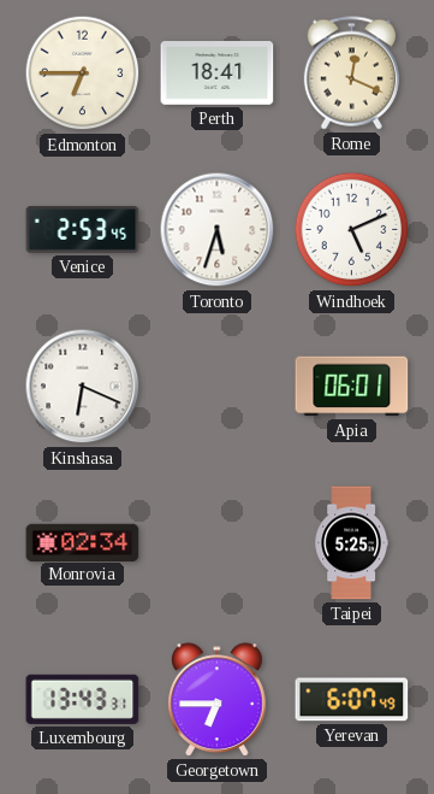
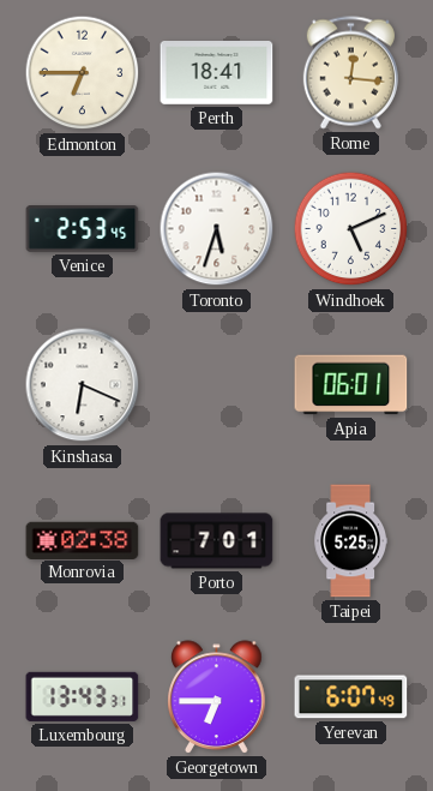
Rome: 12:19 -> 12:16
Monrovia: 02:34 -> 02:38
Porto: none -> 7:01
